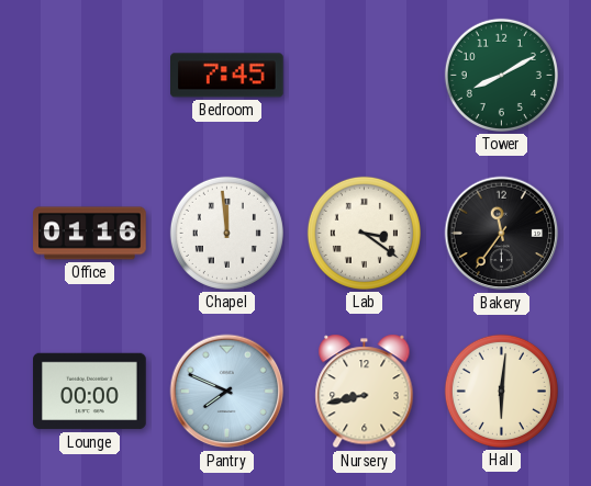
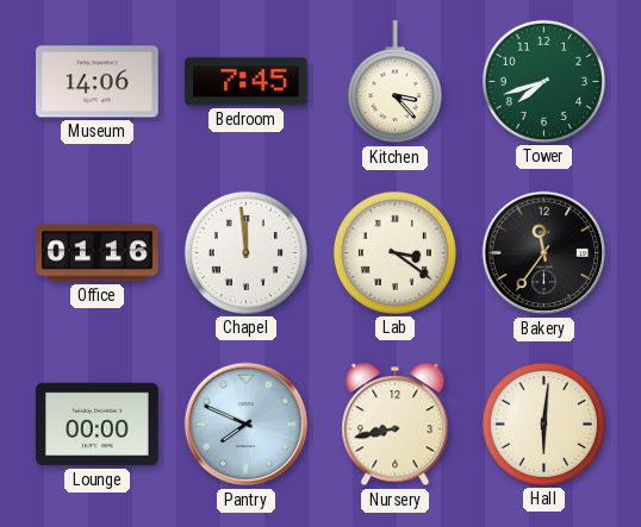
Museum: none -> 14:06
Kitchen: none -> 3:23
Tower: 8:10 -> 7:42
